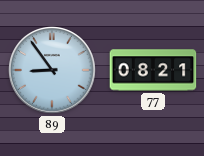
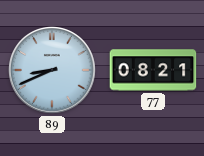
89: 8:54 -> 8:41
